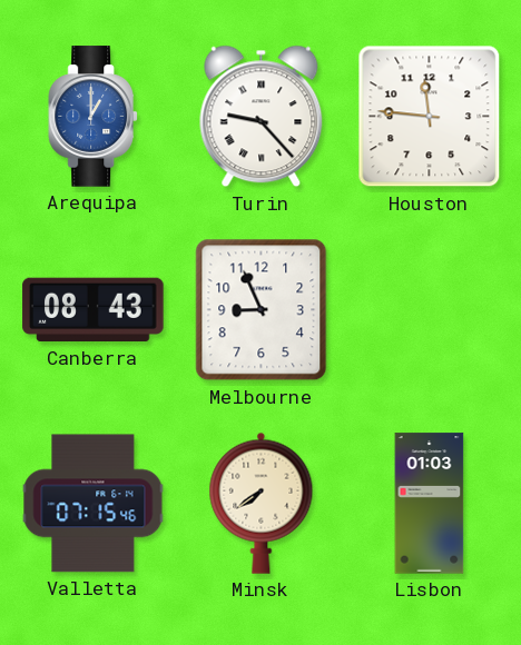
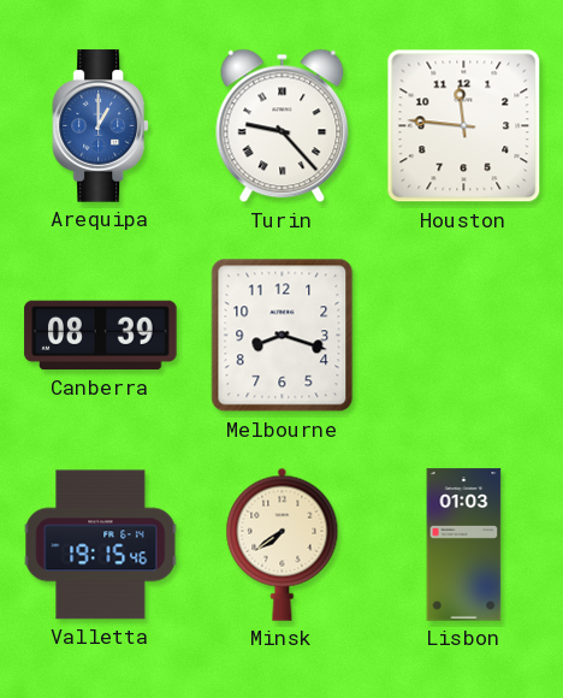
Canberra: 08:43 -> 08:39
Melbourne: 8:56 -> 8:18
Valletta: 07:15 -> 19:15
